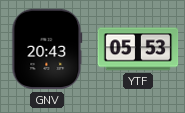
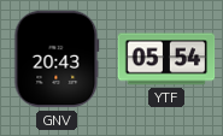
YTF: 05:53 -> 05:54
